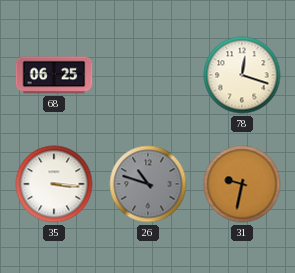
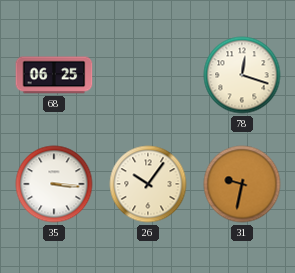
26: 10:48 -> 10:06
26 dial: grey -> cream
